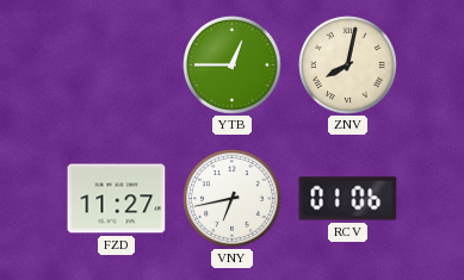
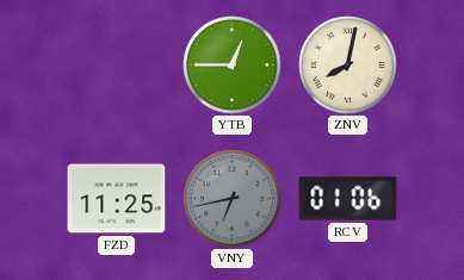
FZD: 11:27 -> 11:25
VNY dial: white -> grey
